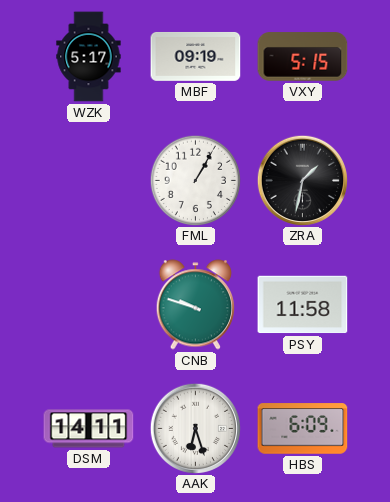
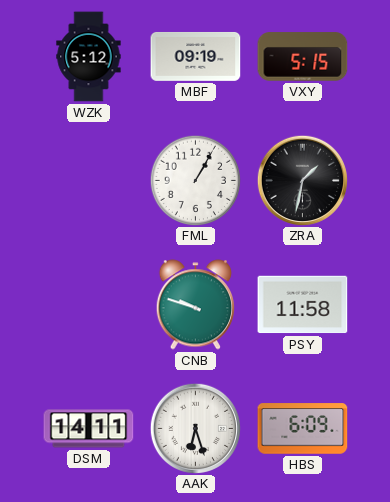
WZK: 5:17 -> 5:12
